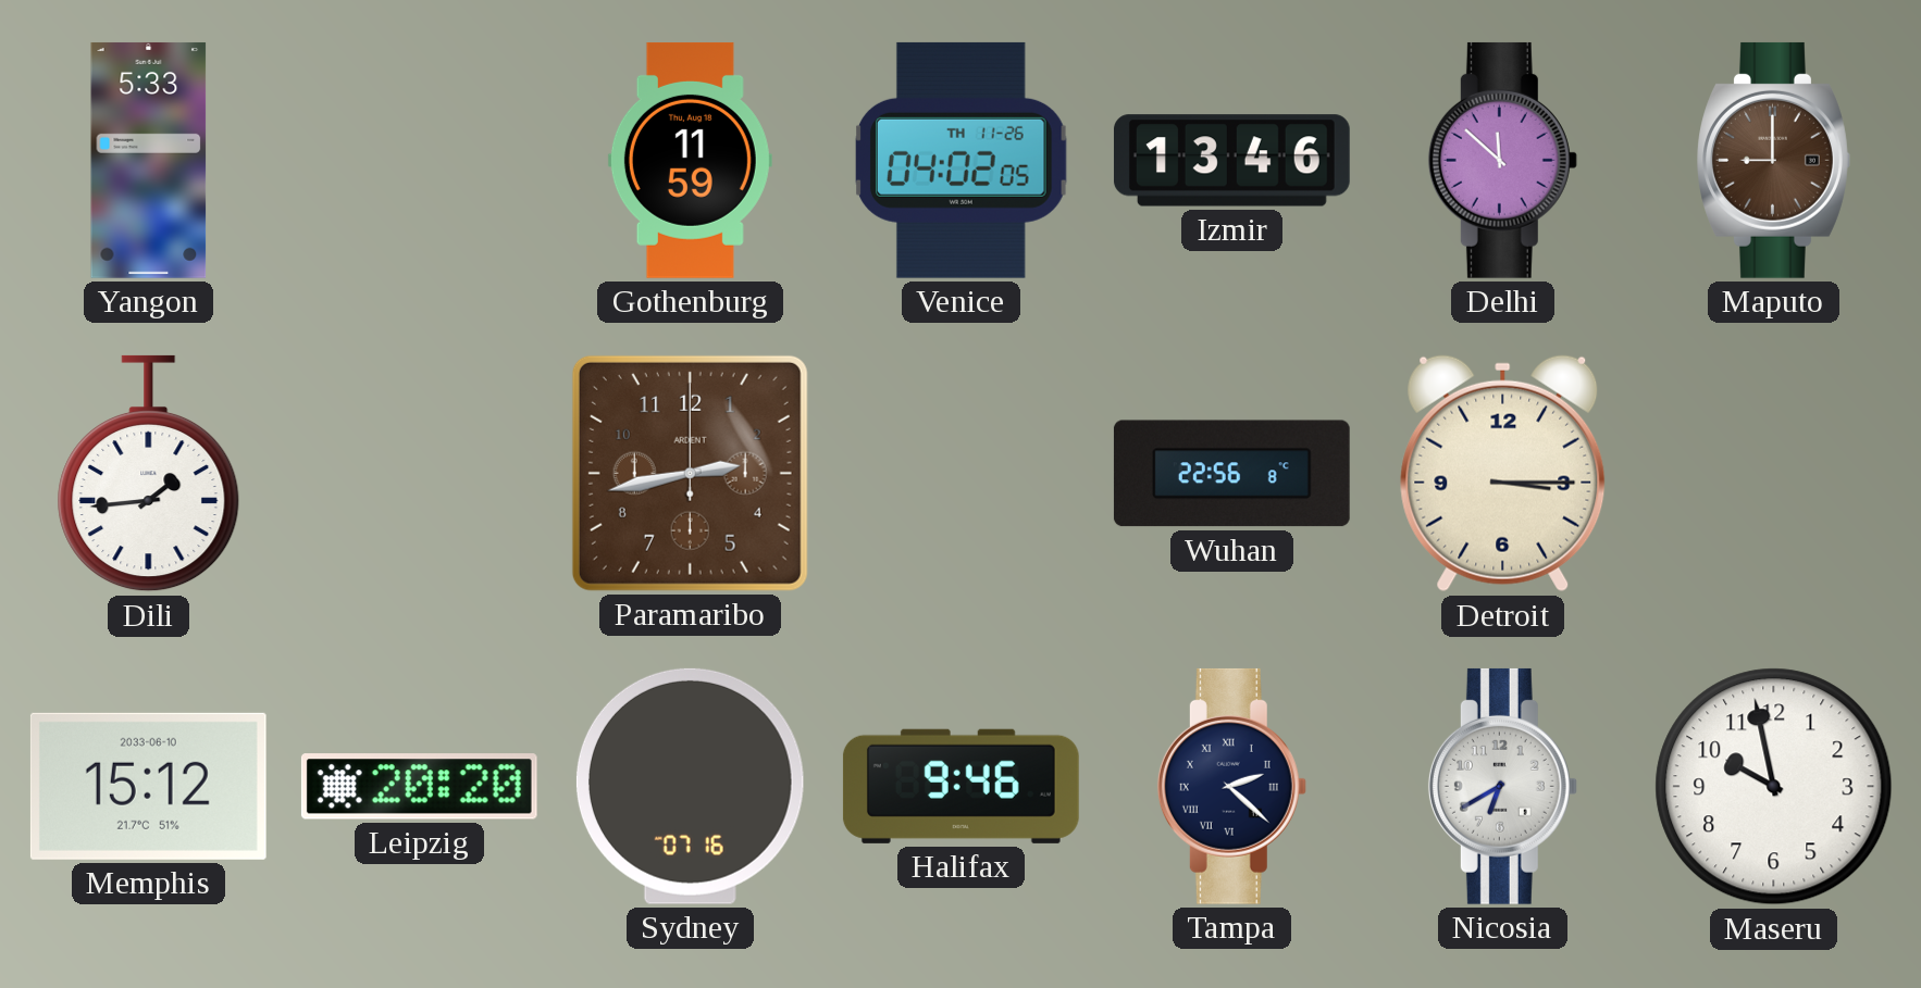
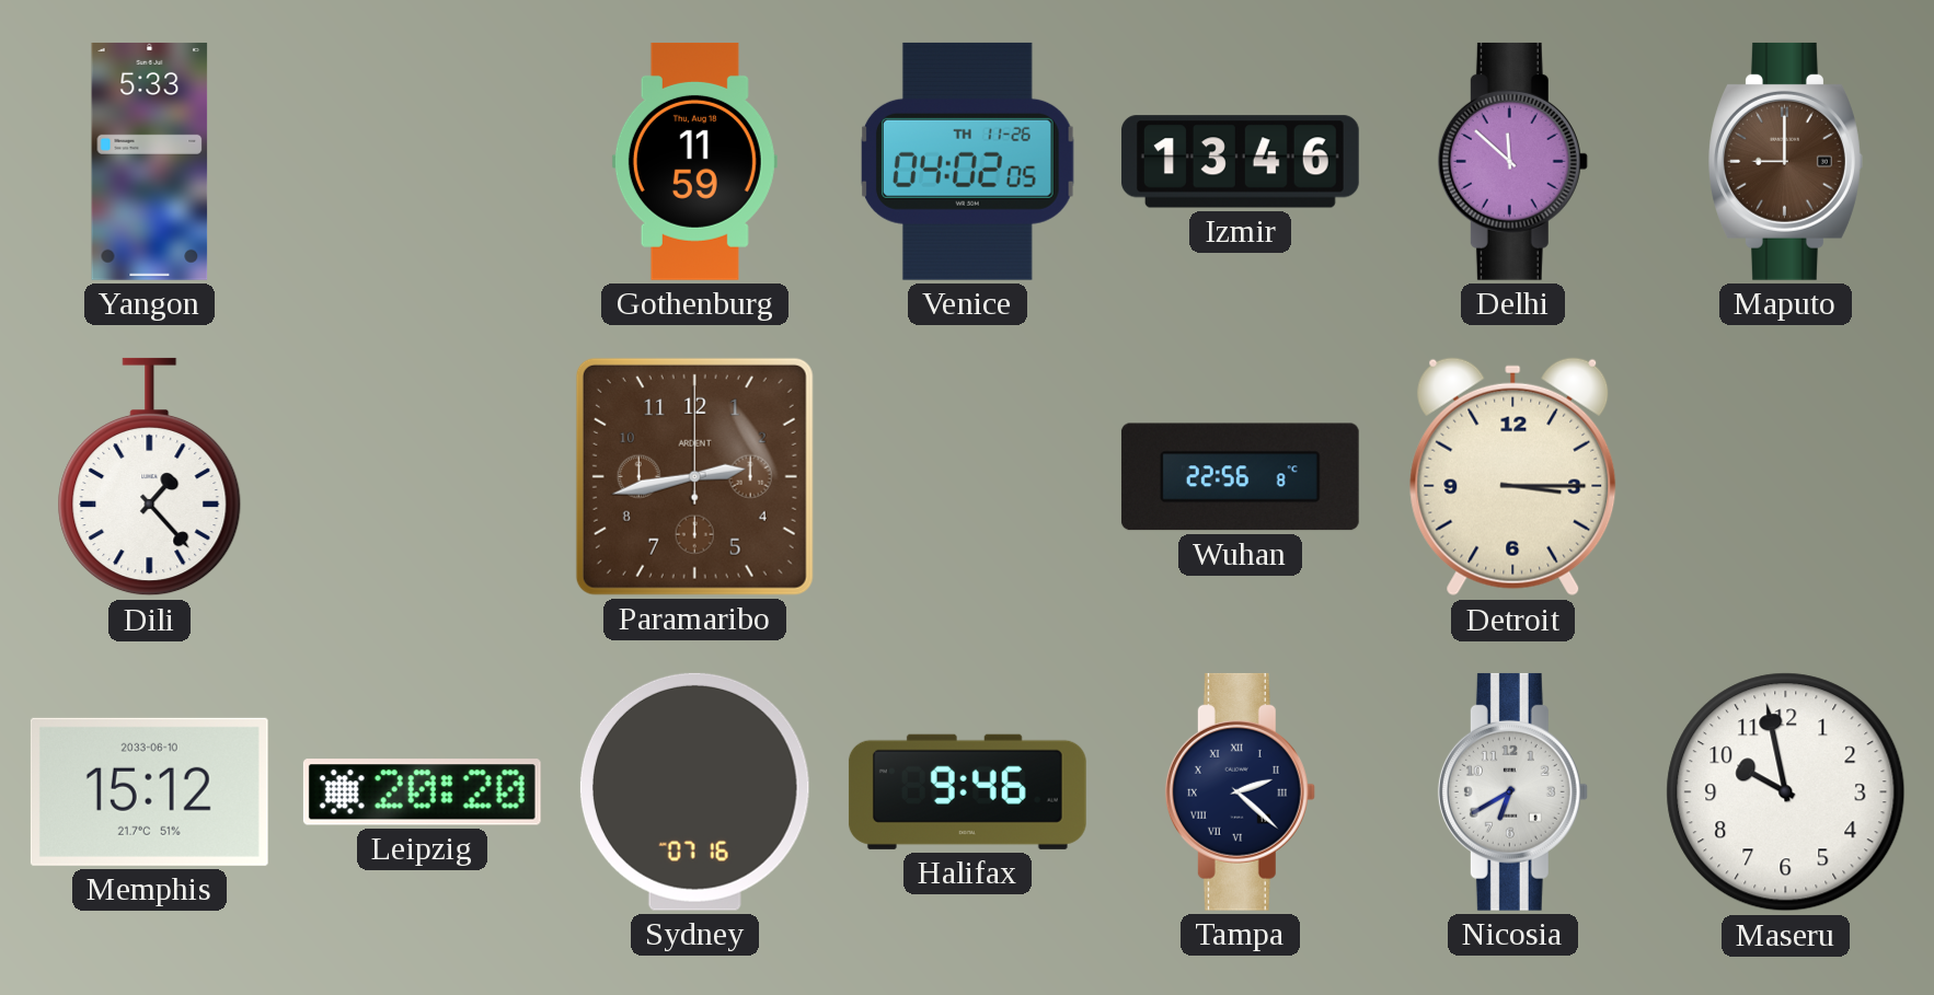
Dili: 1:44 -> 1:23
